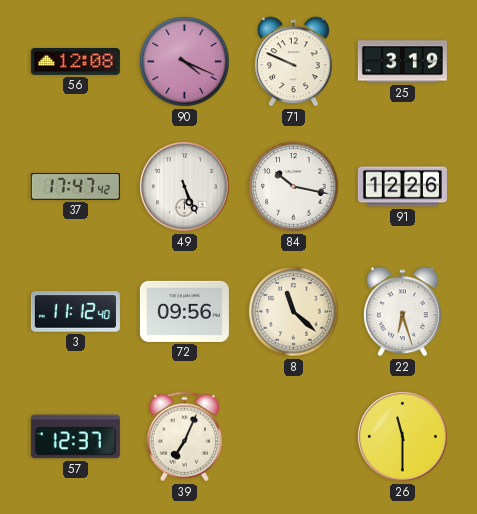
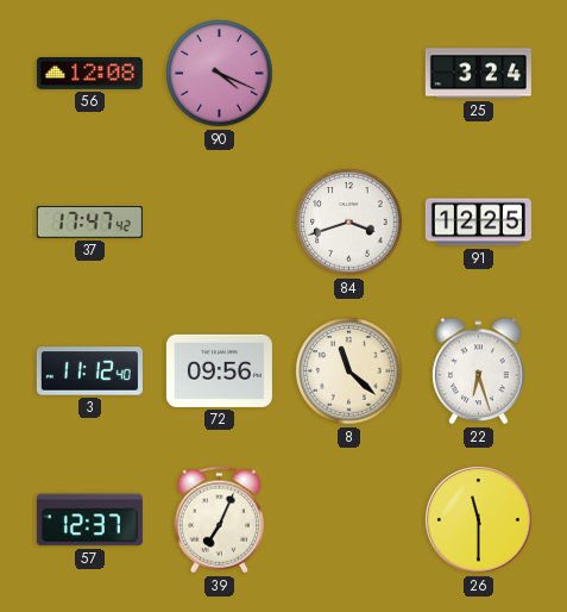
71: 9:49 -> none
25: 3:19 -> 3:24
49: 5:26 -> none
84: 10:17 -> 3:42
91: 12:26 -> 12:25
